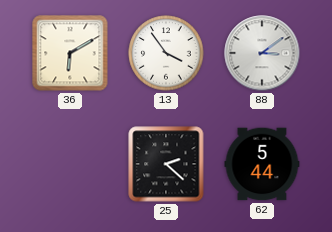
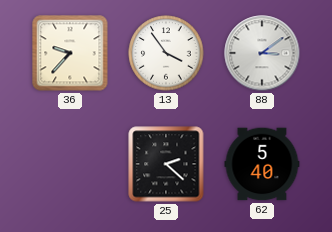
36: 6:10 -> 9:37
62: 5:44 -> 5:40
